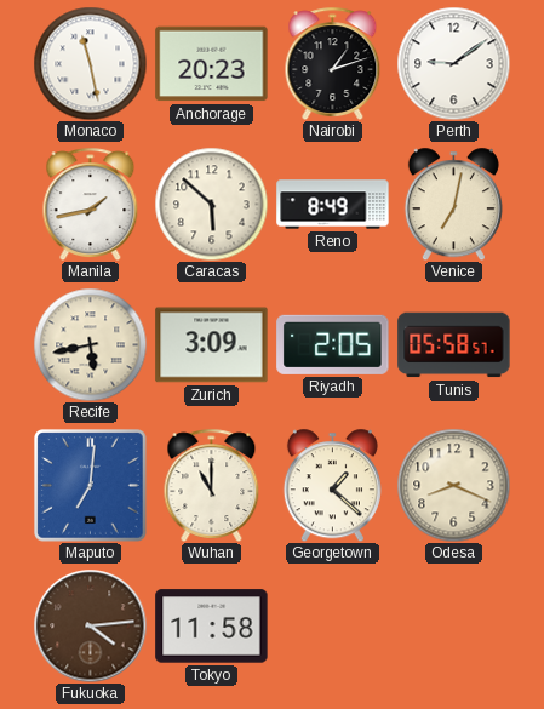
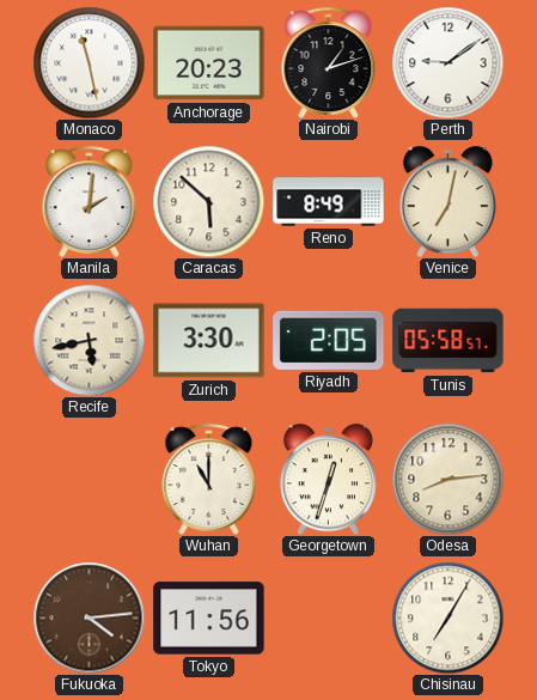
Manila: 1:43 -> 2:01
Zurich: 3:09 -> 3:30
Maputo: 7:01 -> none
Georgetown: 1:22 -> 12:33
Odesa: 8:19 -> 8:14
Tokyo: 11:58 -> 11:56
Chisinau: none -> 7:05
